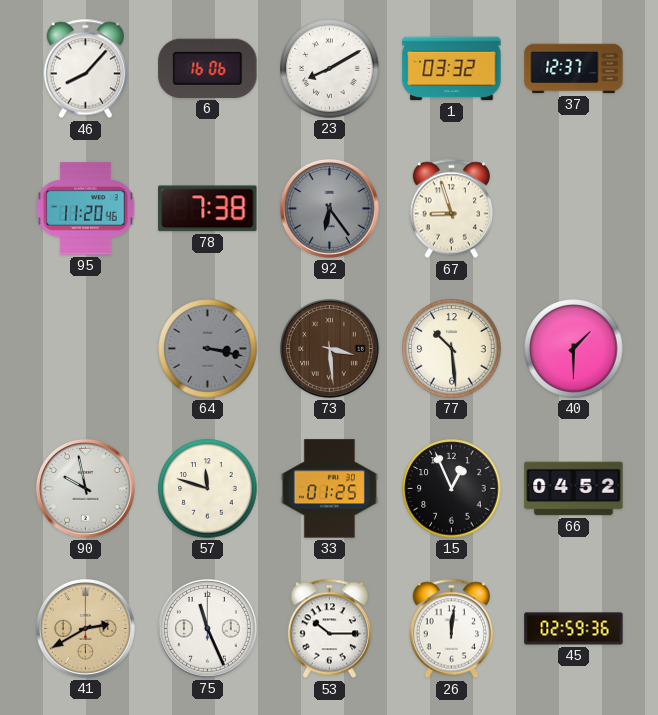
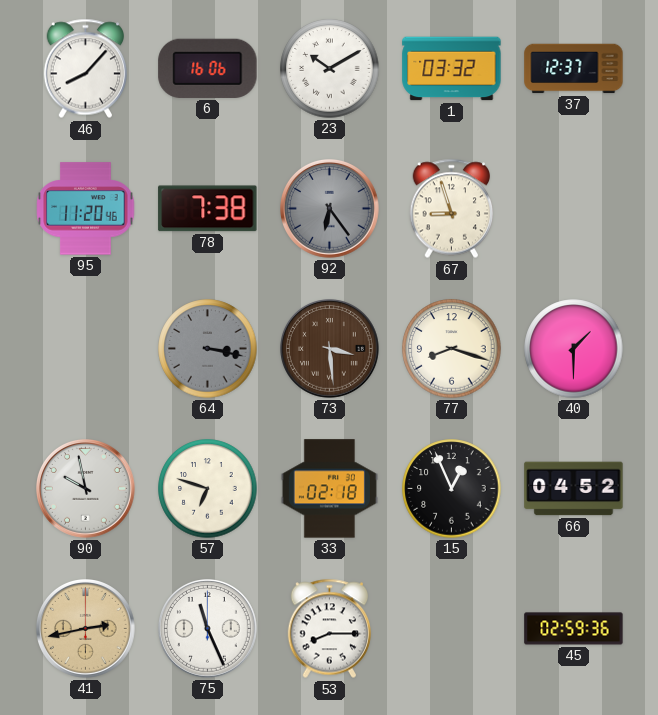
23: 8:10 -> 10:10
77: 10:29 -> 8:18
57: 11:48 -> 6:48
33: 01:25 -> 02:18
41: 2:40 -> 2:43
53: 10:15 -> 8:15
26: 12:01 -> none
